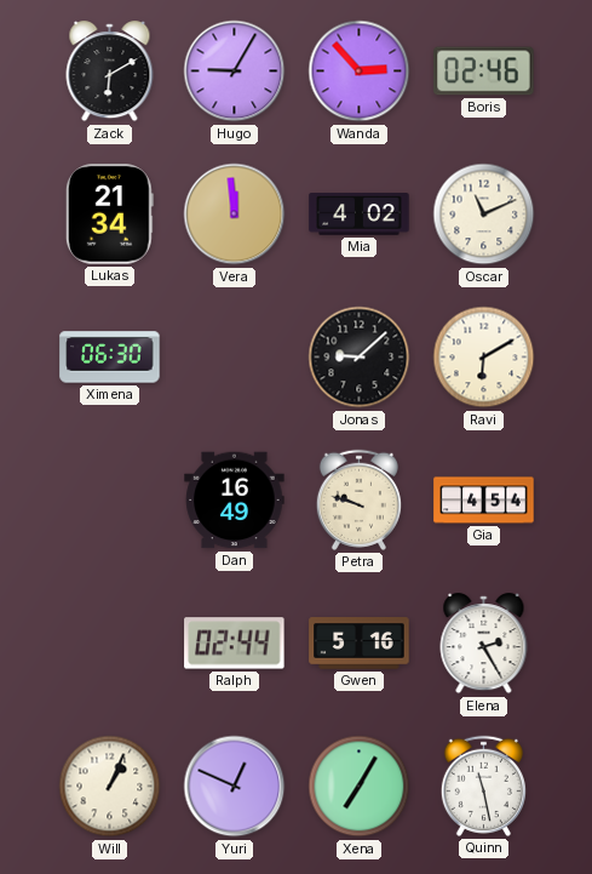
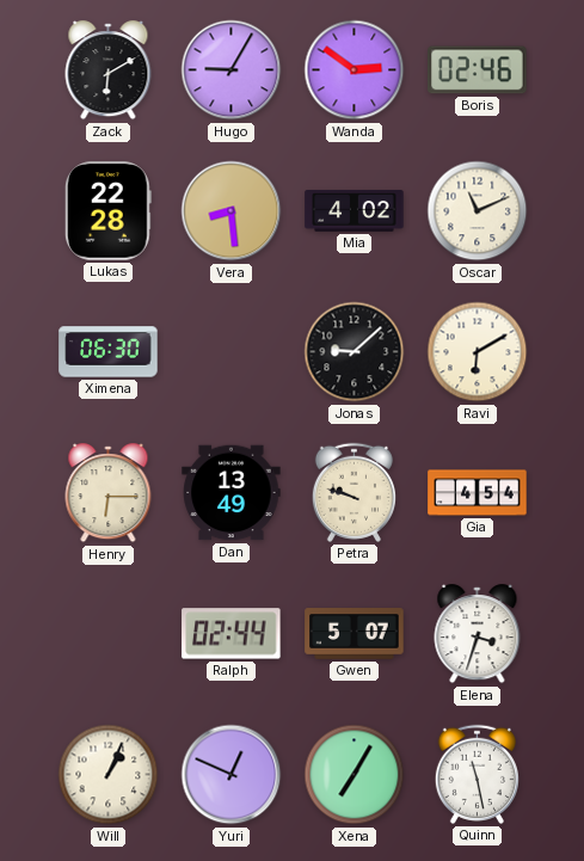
Wanda: 2:53 -> 2:51
Lukas: 21:34 -> 22:28
Vera: 11:59 -> 8:29
Henry: none -> 6:15
Dan: 16:49 -> 13:49
Gwen: 5:16 -> 5:07
Elena: 2:25 -> 3:33
